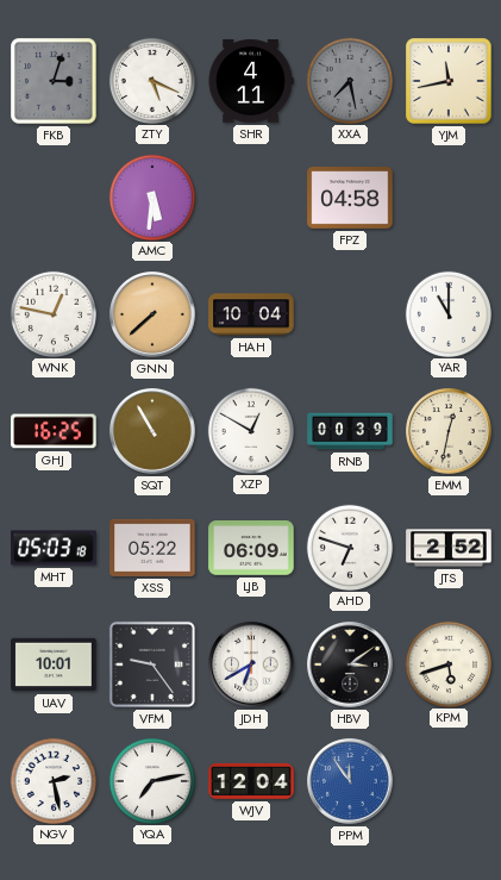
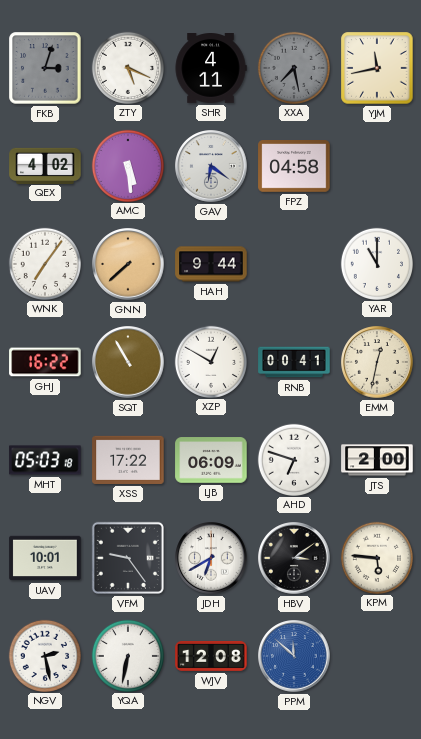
QEX: none -> 4:02
AMC: 5:31 -> 5:29
GAV: none -> 6:21
WNK: 12:47 -> 7:06
HAH: 10:04 -> 9:44
GHJ: 16:25 -> 16:22
RNB: 00:39 -> 00:41
XSS: 05:22 -> 17:22
JTS: 2:52 -> 2:00
KPM: 5:42 -> 5:46
YQA: 7:13 -> 6:32
WJV: 12:04 -> 12:08
PPM: 11:54 -> 11:52
